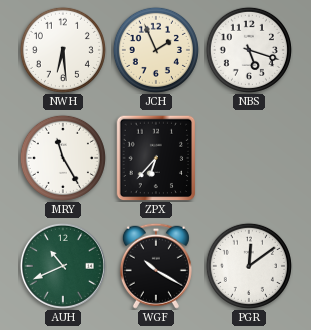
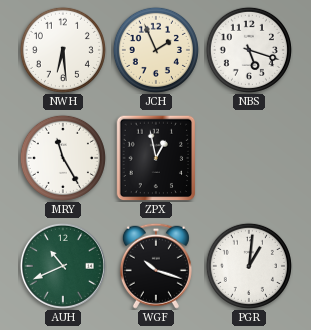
ZPX: 6:37 -> 12:58
WGF: 10:20 -> 10:18
PGR: 12:09 -> 1:01
